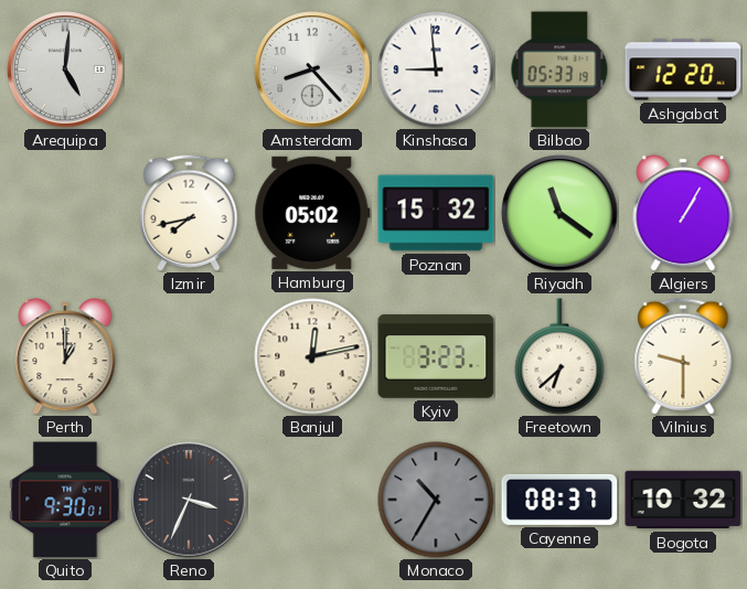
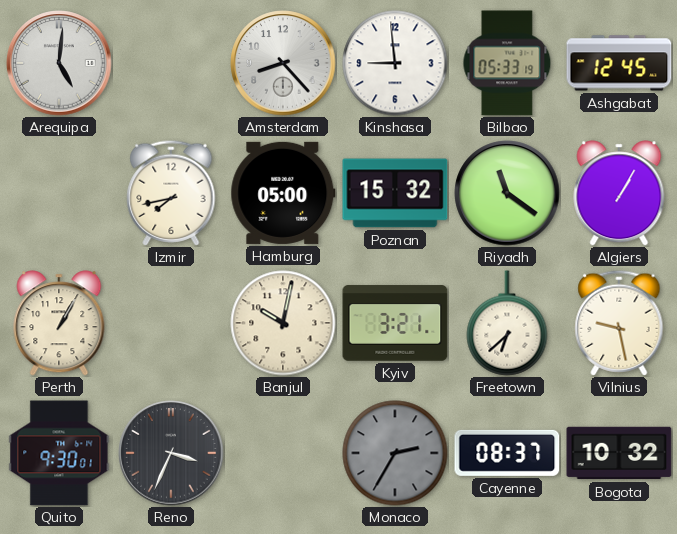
Ashgabat: 12:20 -> 12:45
Hamburg: 05:02 -> 05:00
Perth: 1:00 -> 1:05
Banjul: 12:13 -> 10:02
Kyiv: 3:23 -> 3:21
Vilnius: 9:30 -> 9:28
Monaco: 10:35 -> 2:35
